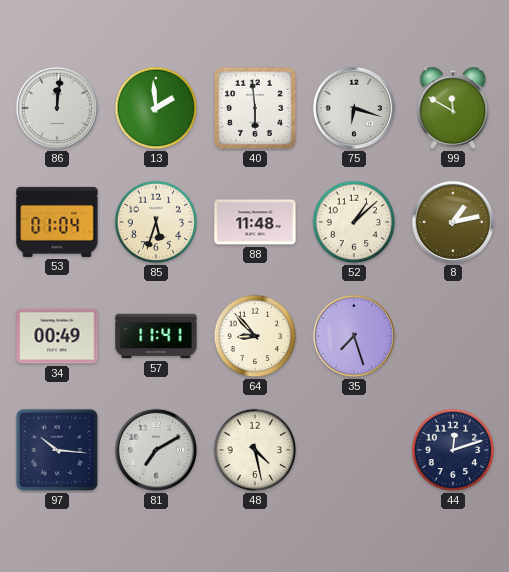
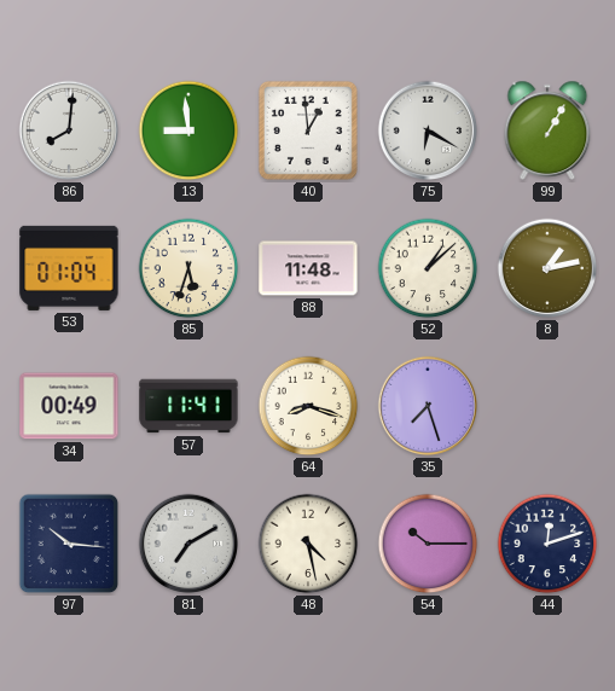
86: 12:01 -> 8:01
13: 1:59 -> 8:59
40: 5:59 -> 12:59
75: 6:18 -> 6:20
99: 11:50 -> 1:05
64: 8:53 -> 8:18
54: none -> 10:15
